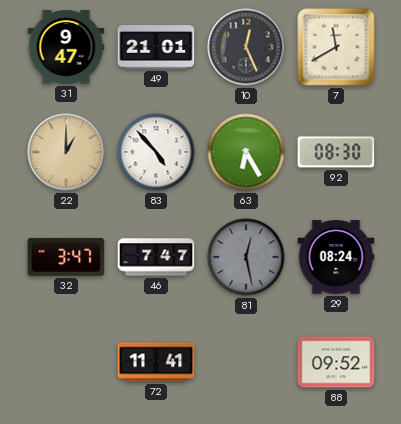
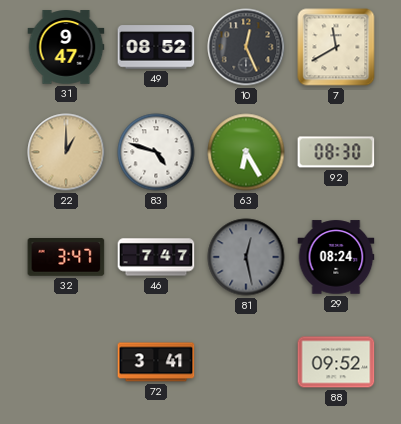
49: 21:01 -> 08:52
83: 4:53 -> 4:48
72: 11:41 -> 3:41
